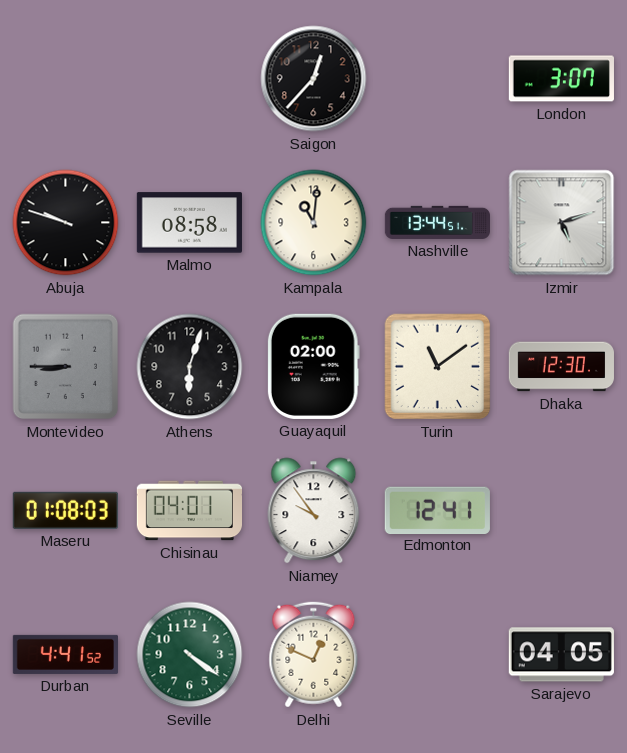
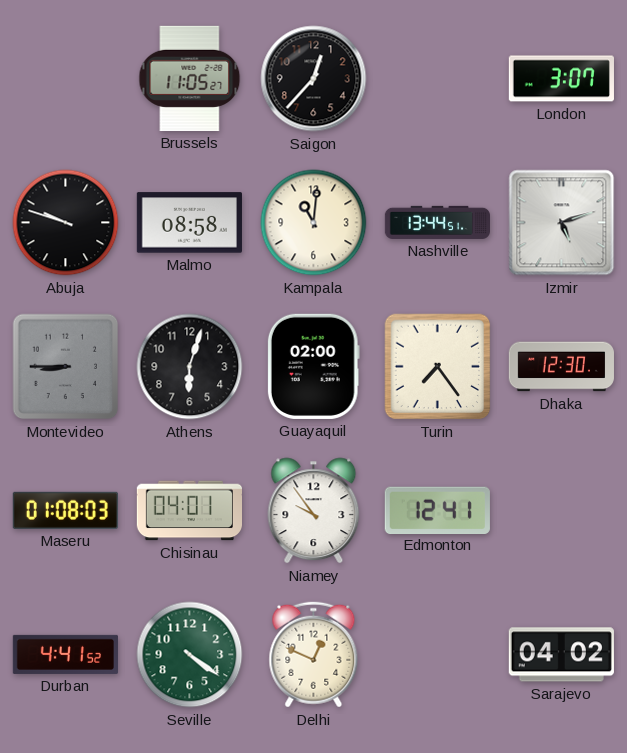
Brussels: none -> 11:05
Turin: 11:09 -> 7:24
Sarajevo: 04:05 -> 04:02
